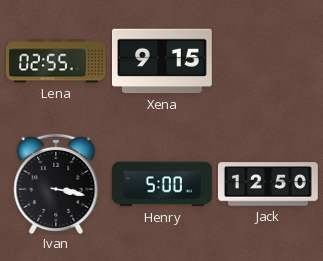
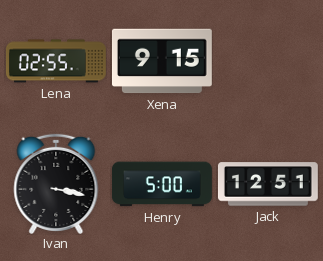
Jack: 12:50 -> 12:51
